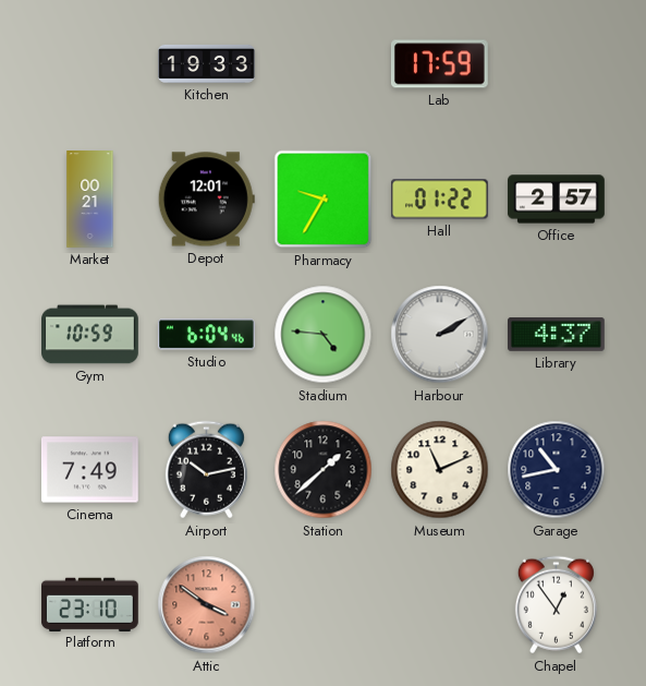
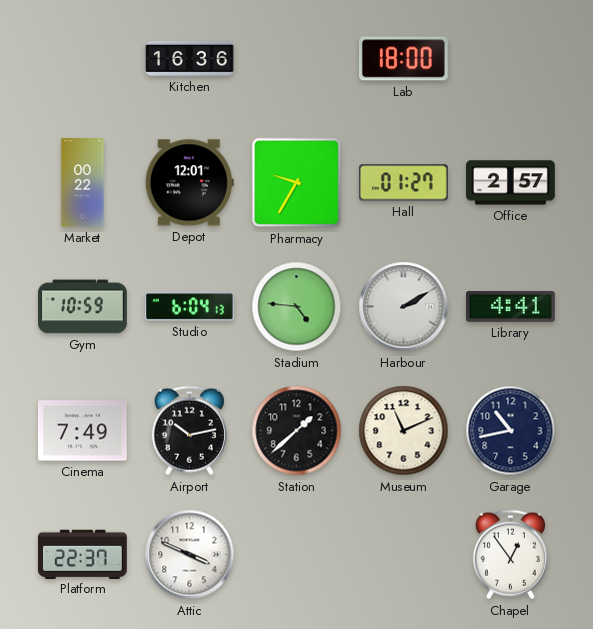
Kitchen: 19:33 -> 16:36
Lab: 17:59 -> 18:00
Market: 00:21 -> 00:22
Hall: 01:22 -> 01:27
Studio: 6:04:46 -> 6:04:13
Library: 4:37 -> 4:41
Platform: 23:10 -> 22:37
Attic: 3:51 -> 3:49
Attic dial: salmon -> white
